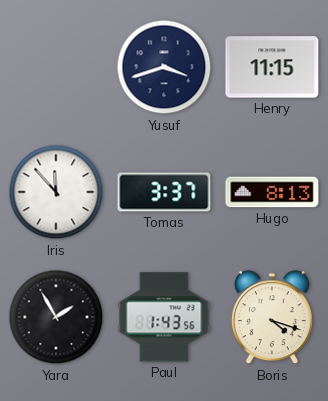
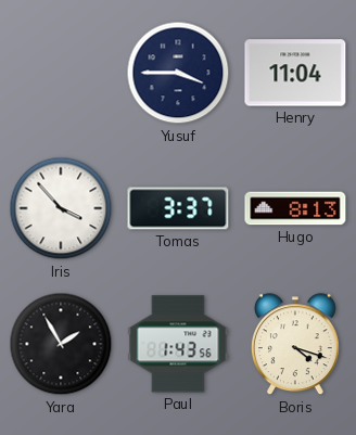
Yusuf: 3:42 -> 3:45
Henry: 11:15 -> 11:04
Iris: 11:53 -> 3:53
